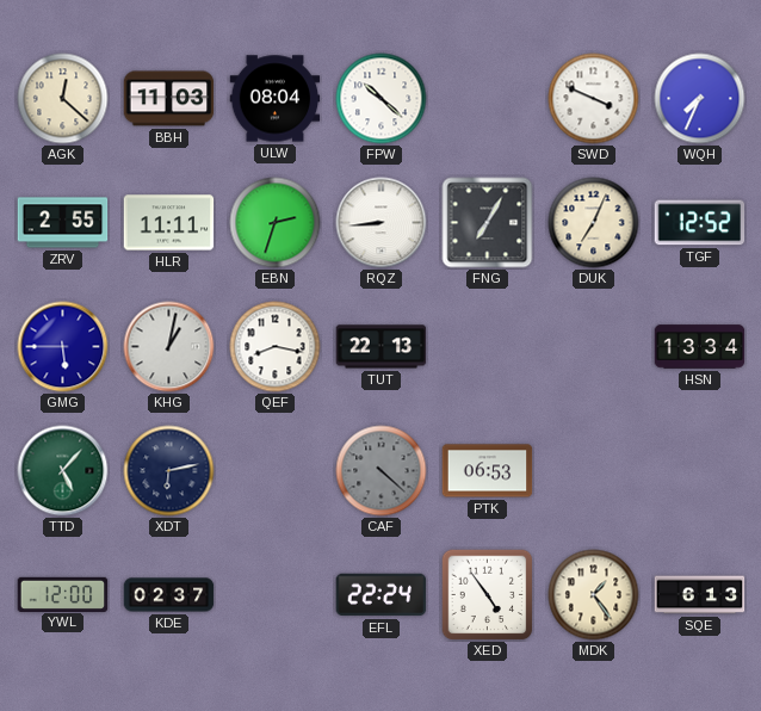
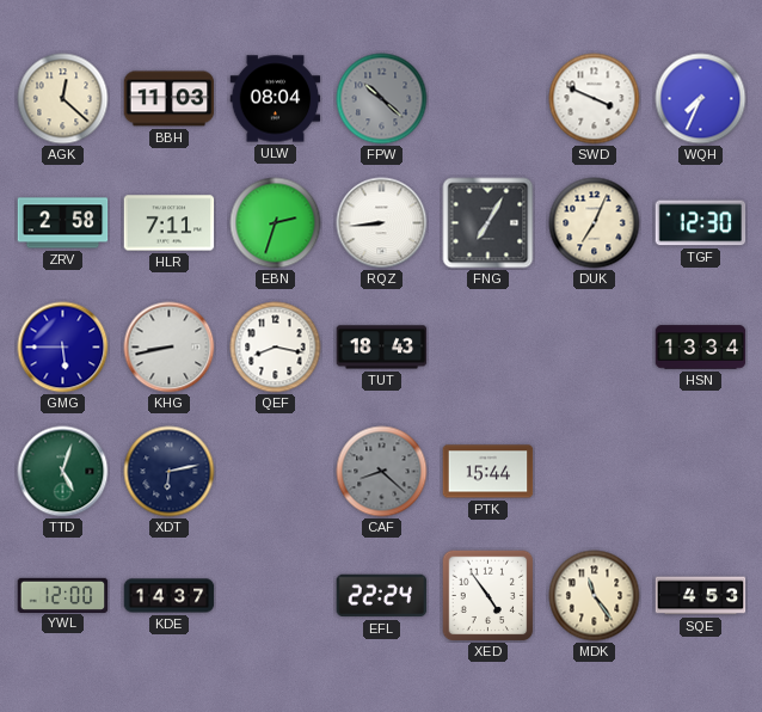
FPW dial: white -> grey
ZRV: 2:55 -> 2:58
HLR: 11:11 -> 7:11
TGF: 12:52 -> 12:30
KHG: 1:02 -> 8:43
TUT: 22:13 -> 18:43
TTD: 5:07 -> 5:03
CAF: 4:22 -> 8:22
PTK: 06:53 -> 15:44
KDE: 02:37 -> 14:37
MDK: 1:24 -> 11:24
SQE: 6:13 -> 4:53
